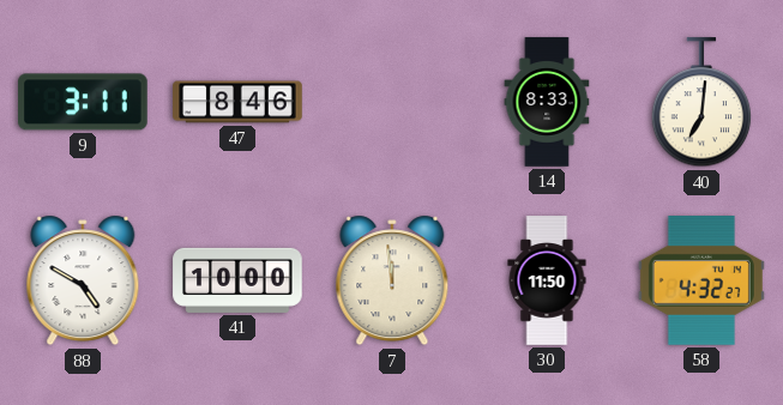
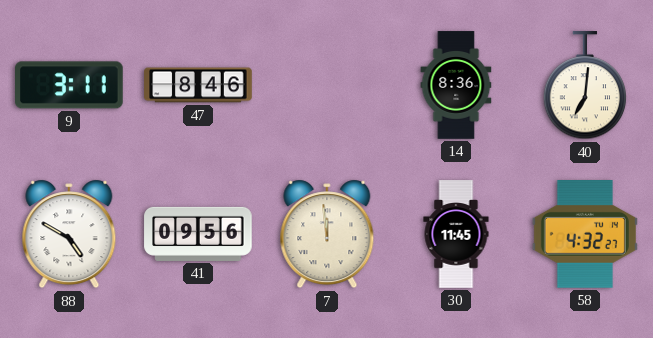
14: 8:33 -> 8:36
41: 10:00 -> 09:56
30: 11:50 -> 11:45
